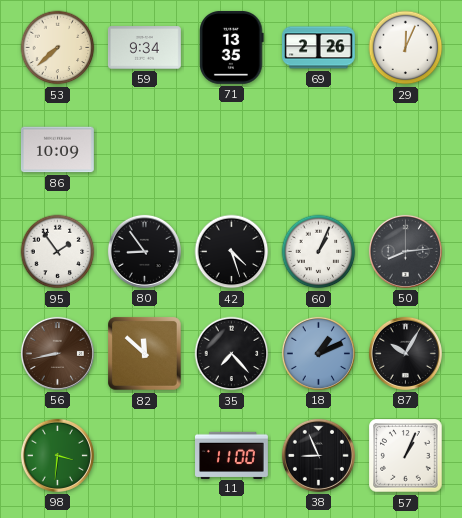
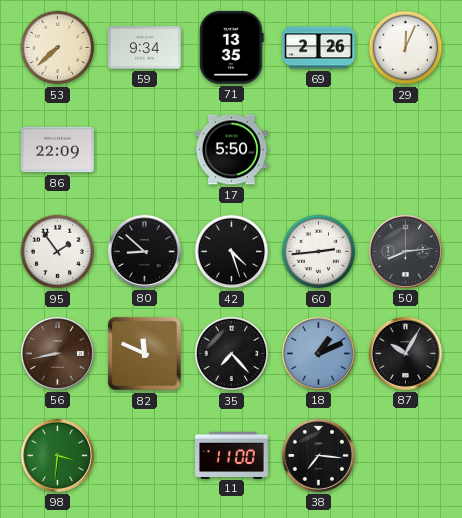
86: 10:09 -> 22:09
17: none -> 5:50
80: 8:54 -> 8:52
60: 1:04 -> 2:44
82: 11:52 -> 11:49
38: 8:56 -> 7:16
57: 1:04 -> none
